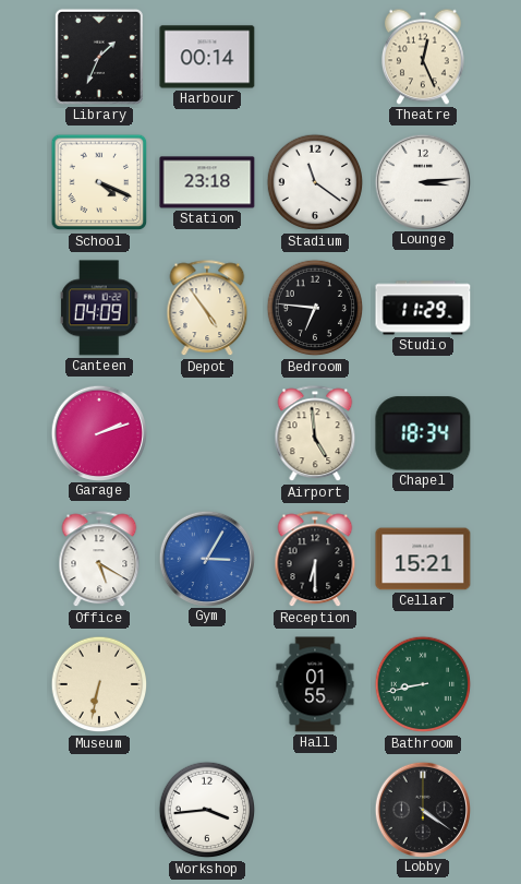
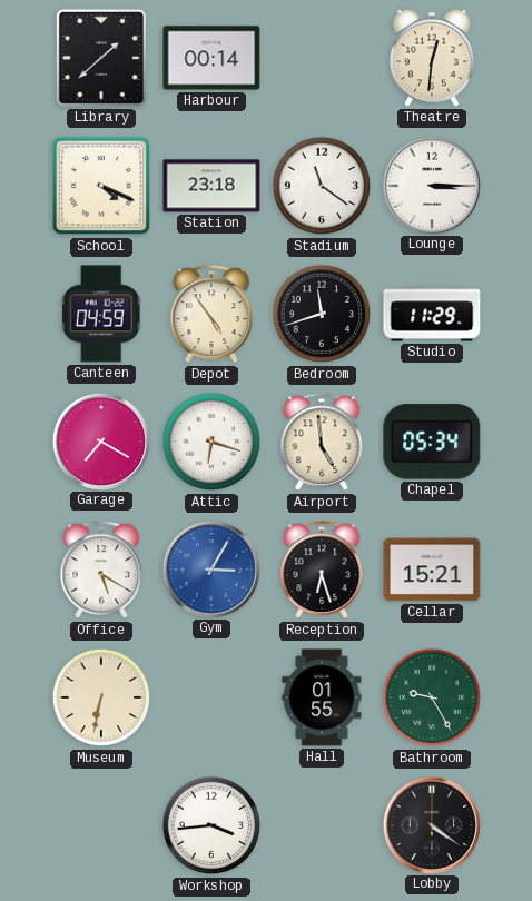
Library: 1:34 -> 1:38
Theatre: 12:26 -> 12:31
Lounge: 3:14 -> 3:15
Canteen: 04:09 -> 04:59
Bedroom: 6:46 -> 11:42
Garage: 2:12 -> 7:20
Attic: none -> 6:18
Chapel: 18:34 -> 05:34
Reception: 6:30 -> 6:27
Bathroom: 8:43 -> 9:25
